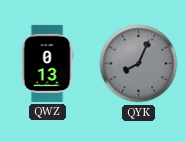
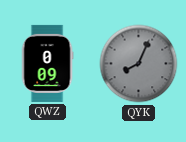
QWZ: 0:13 -> 0:09
